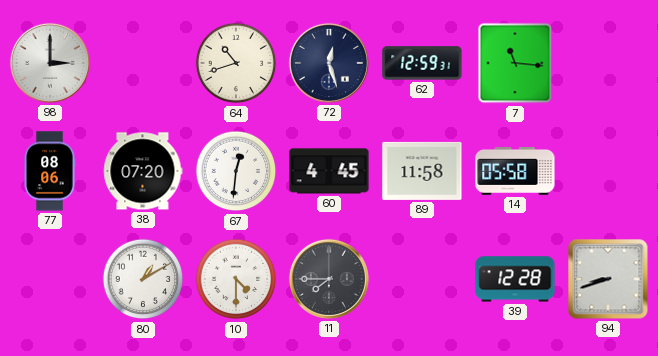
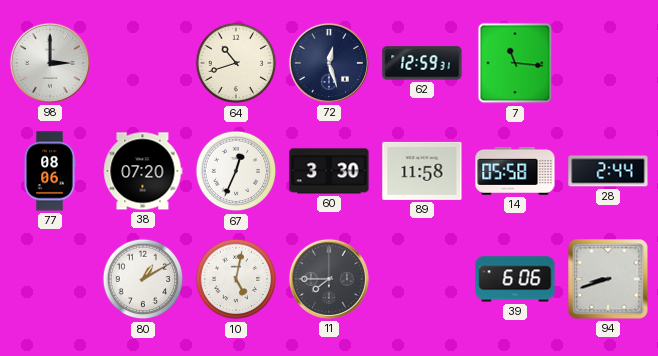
67: 12:31 -> 12:34
60: 4:45 -> 3:30
28: none -> 2:44
10: 4:30 -> 5:02
39: 12:28 -> 6:06
